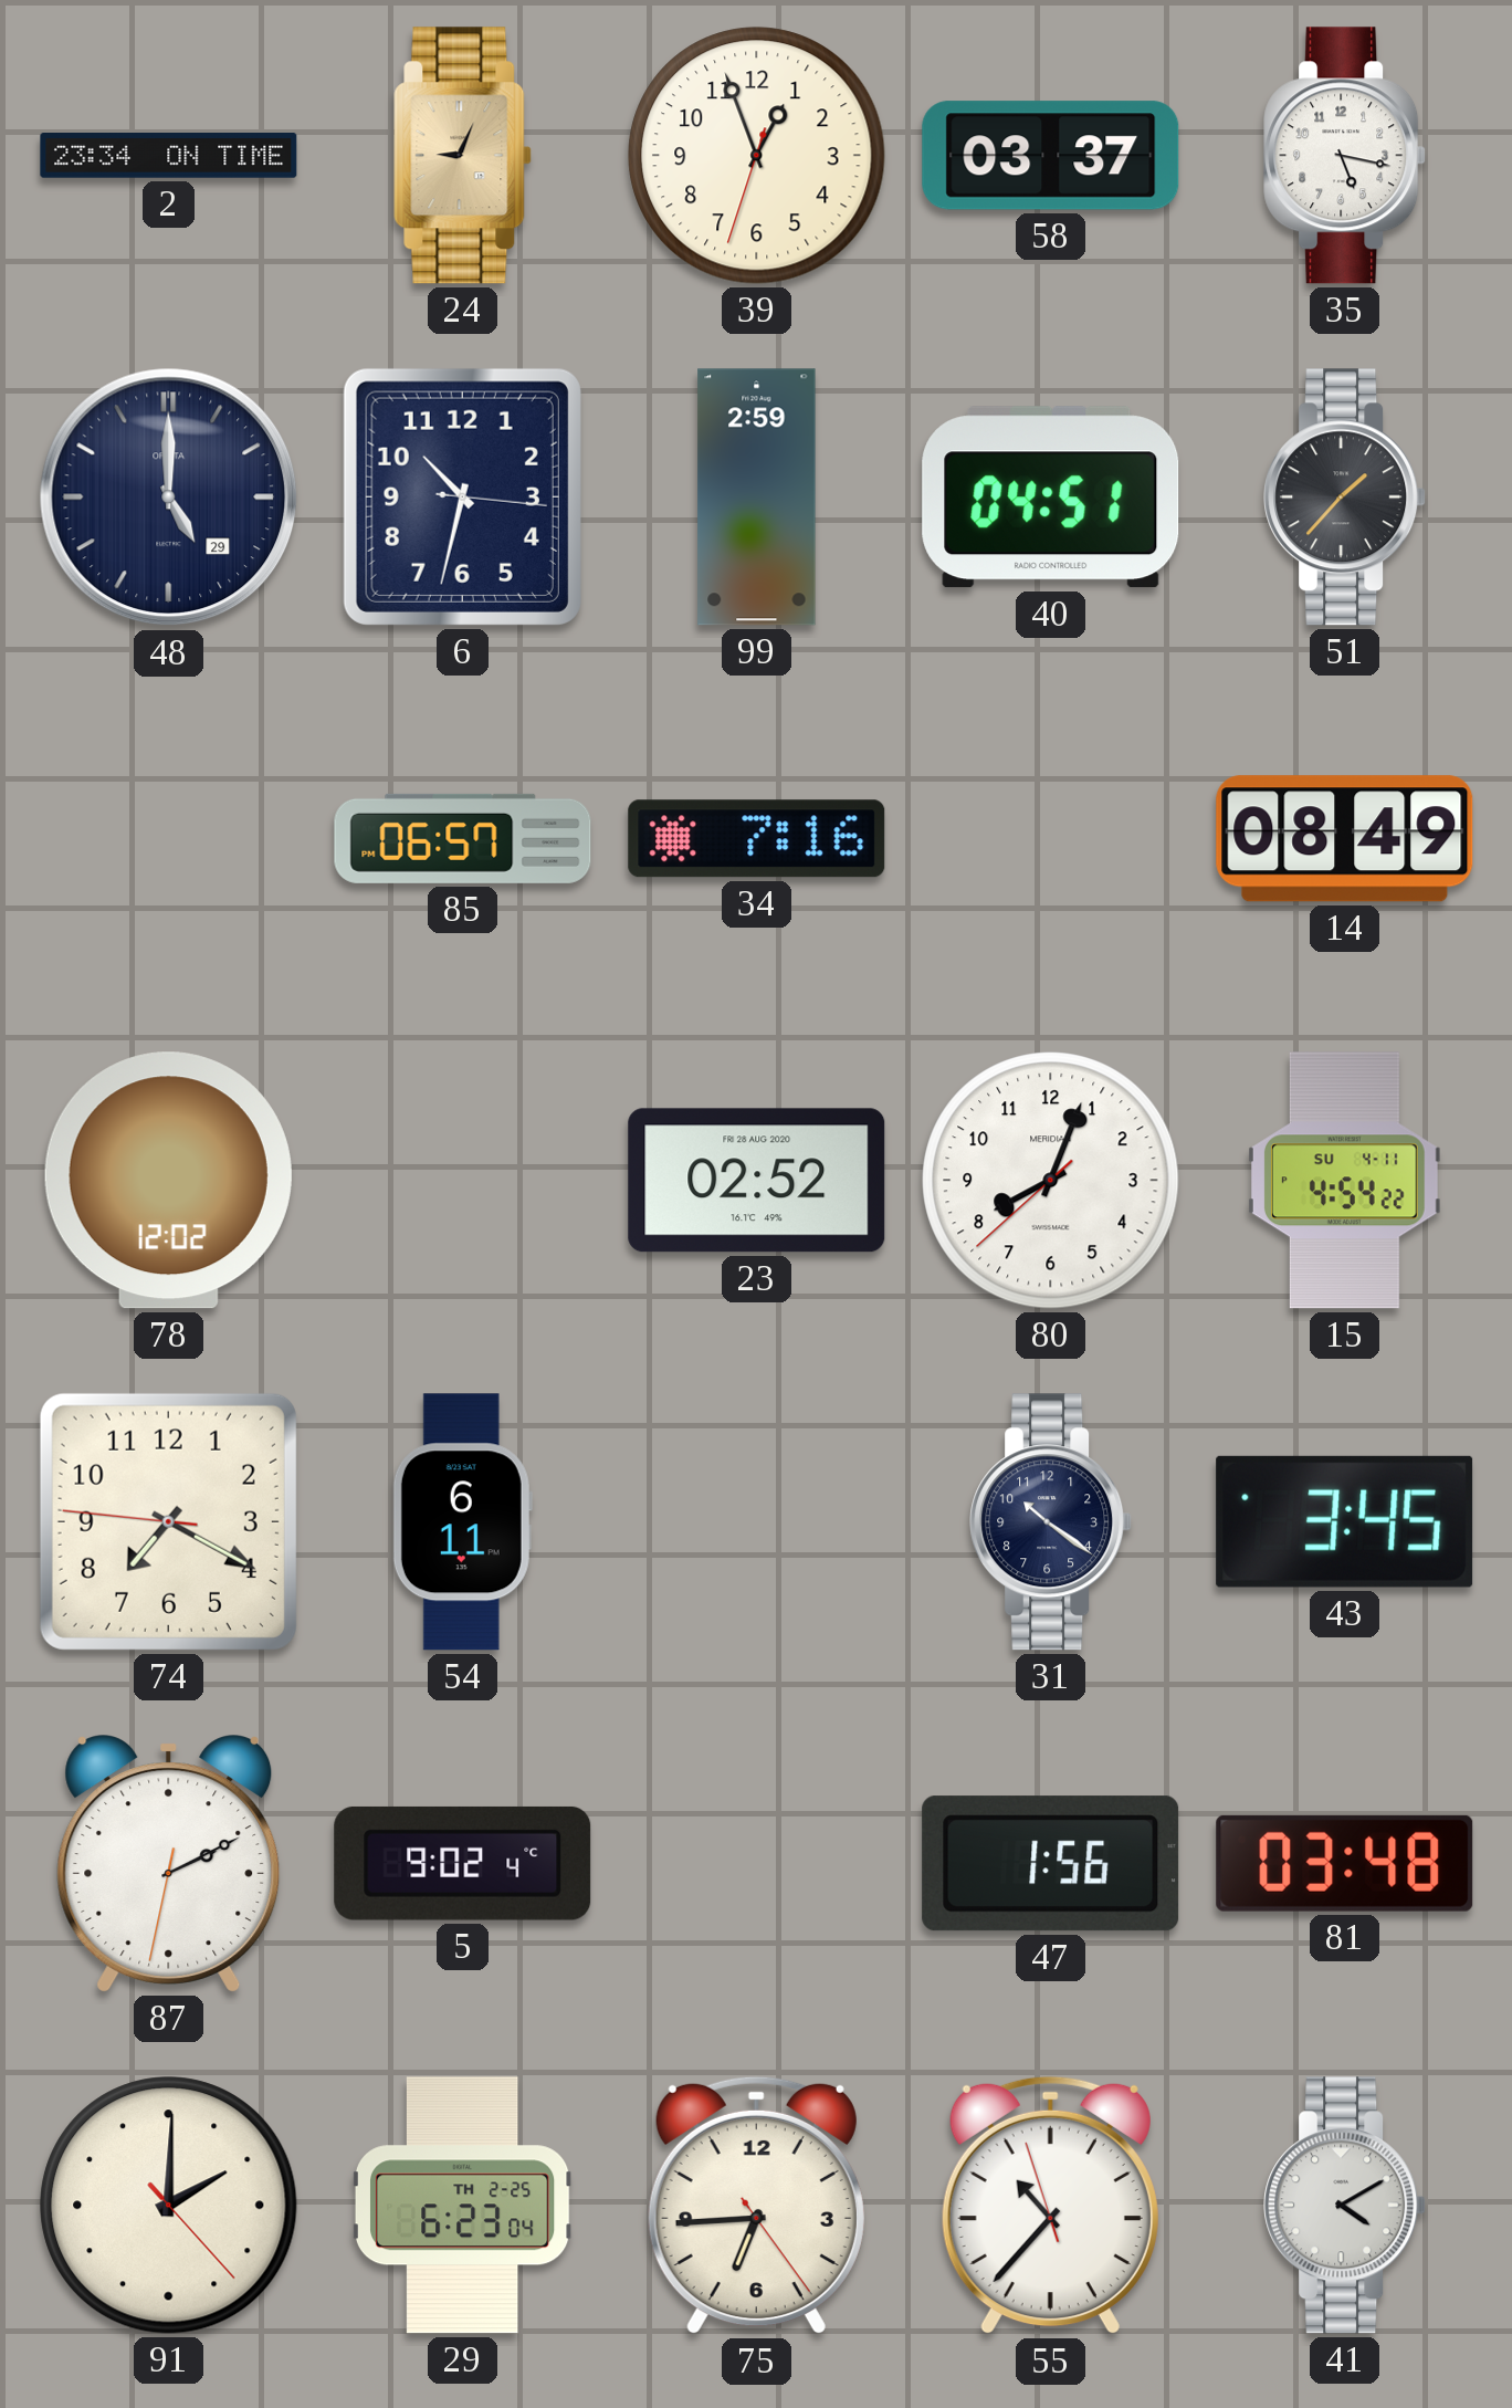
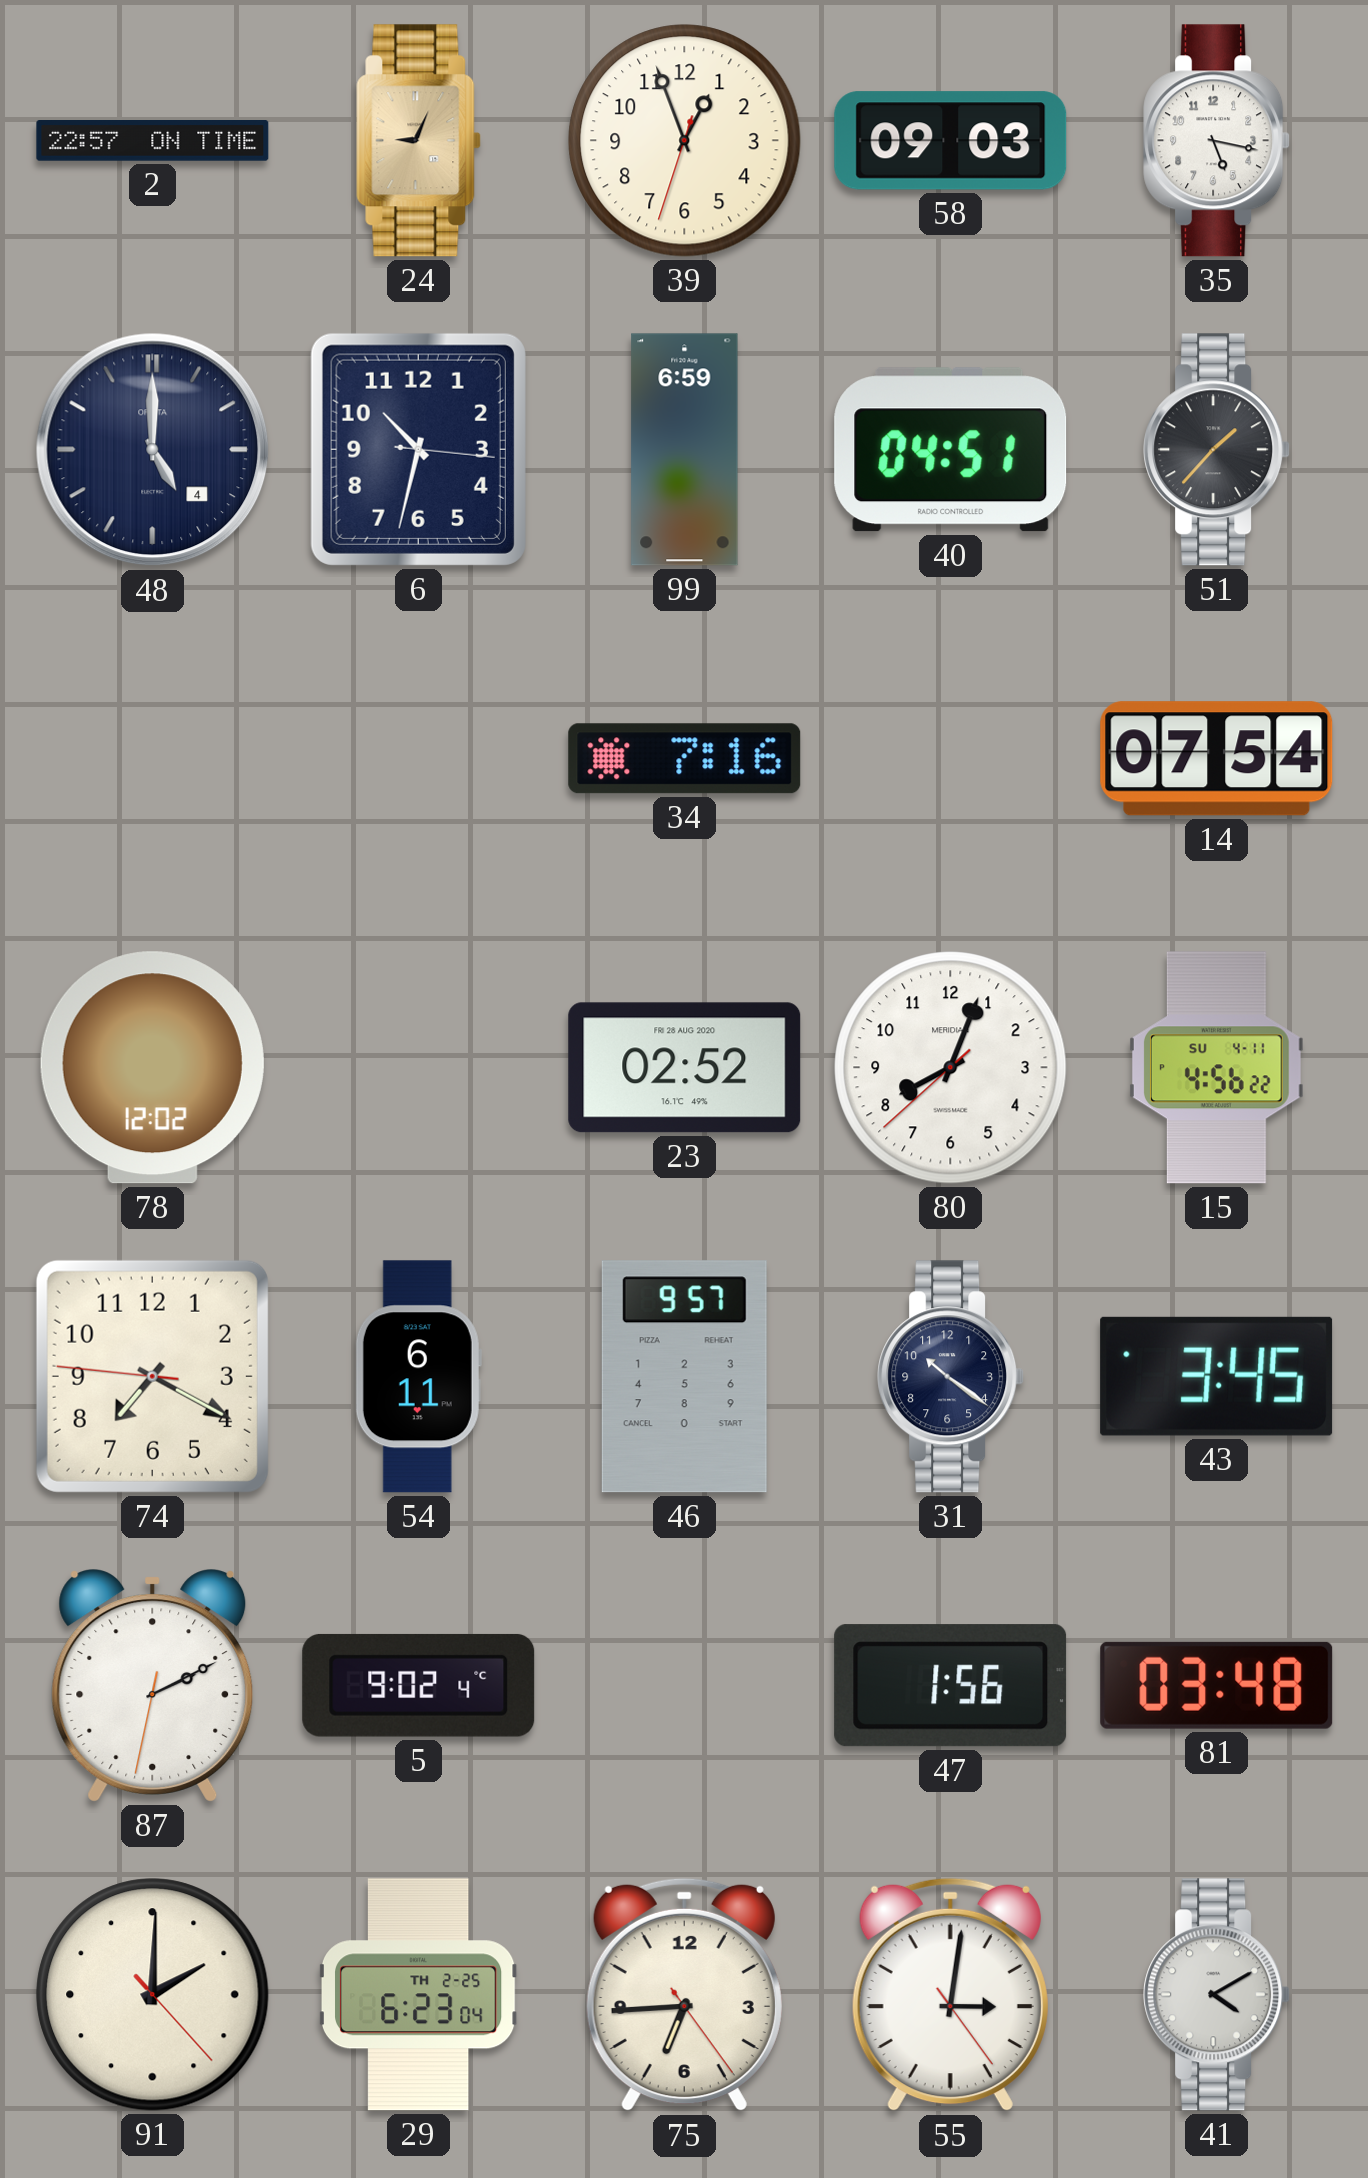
2: 23:34 -> 22:57
58: 03:37 -> 09:03
48 date: 29 -> 4
99: 2:59 -> 6:59
85: 06:57 -> none
14: 08:49 -> 07:54
15: 4:54 -> 4:56
46: none -> 9:57
55: 10:36 -> 3:01
